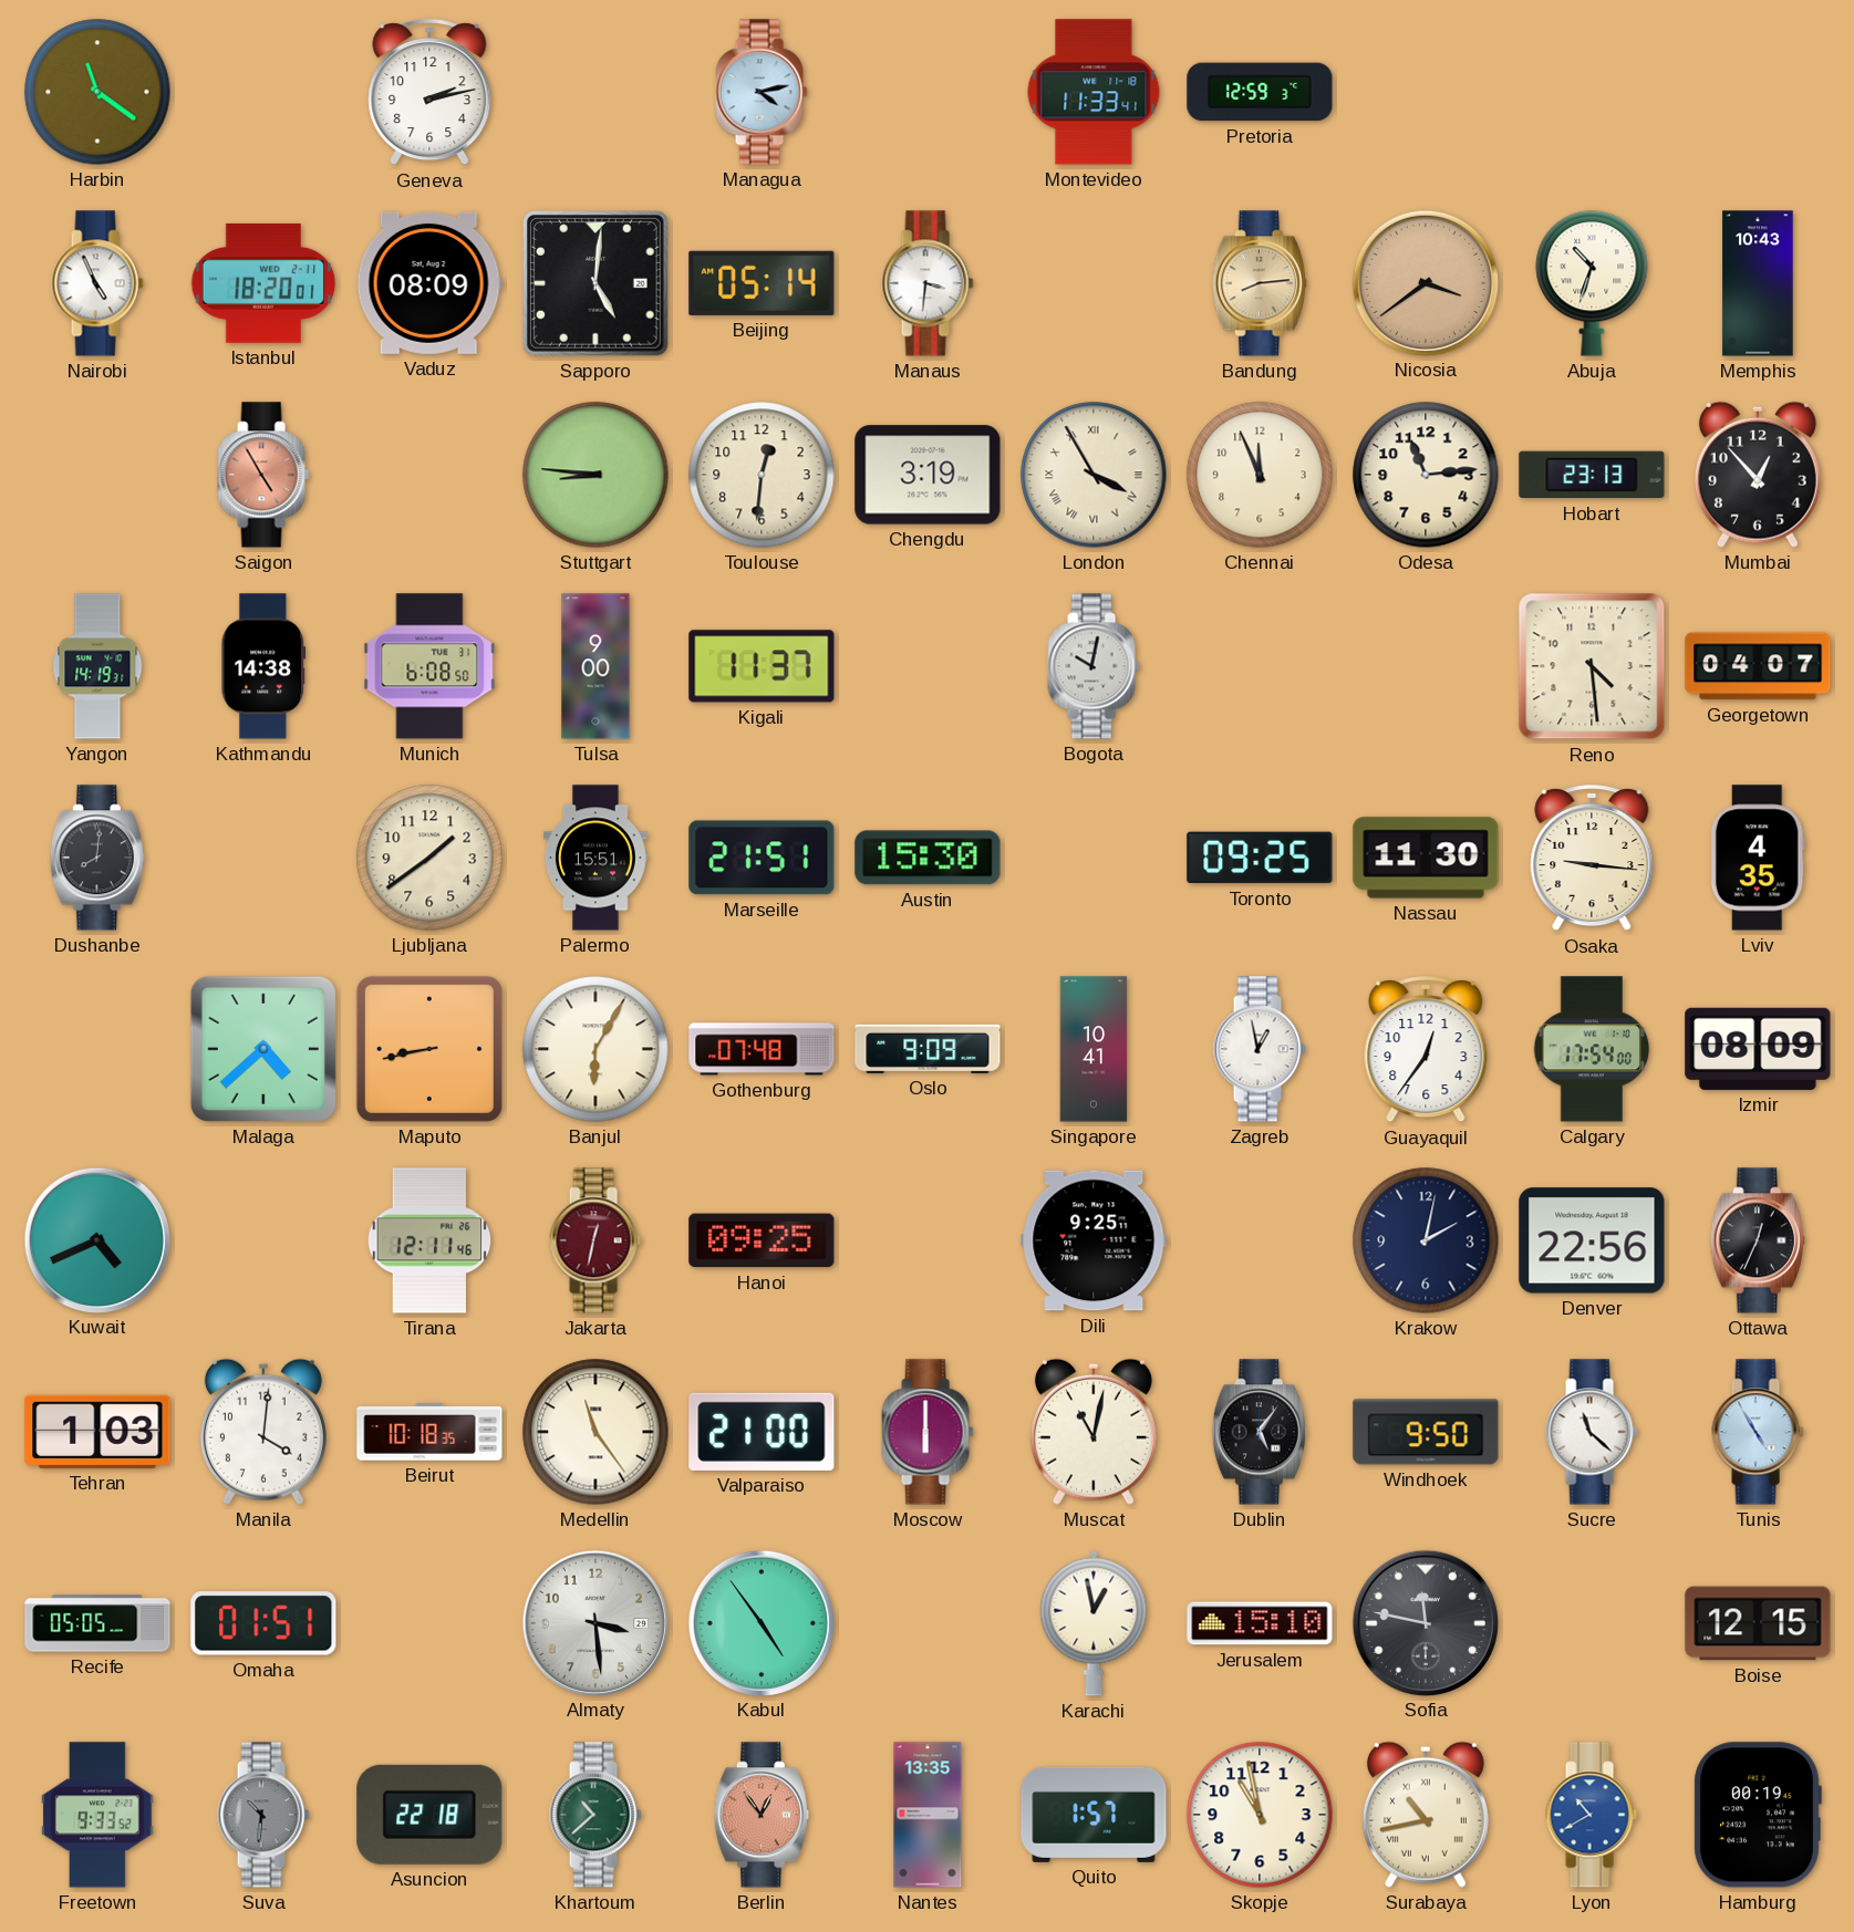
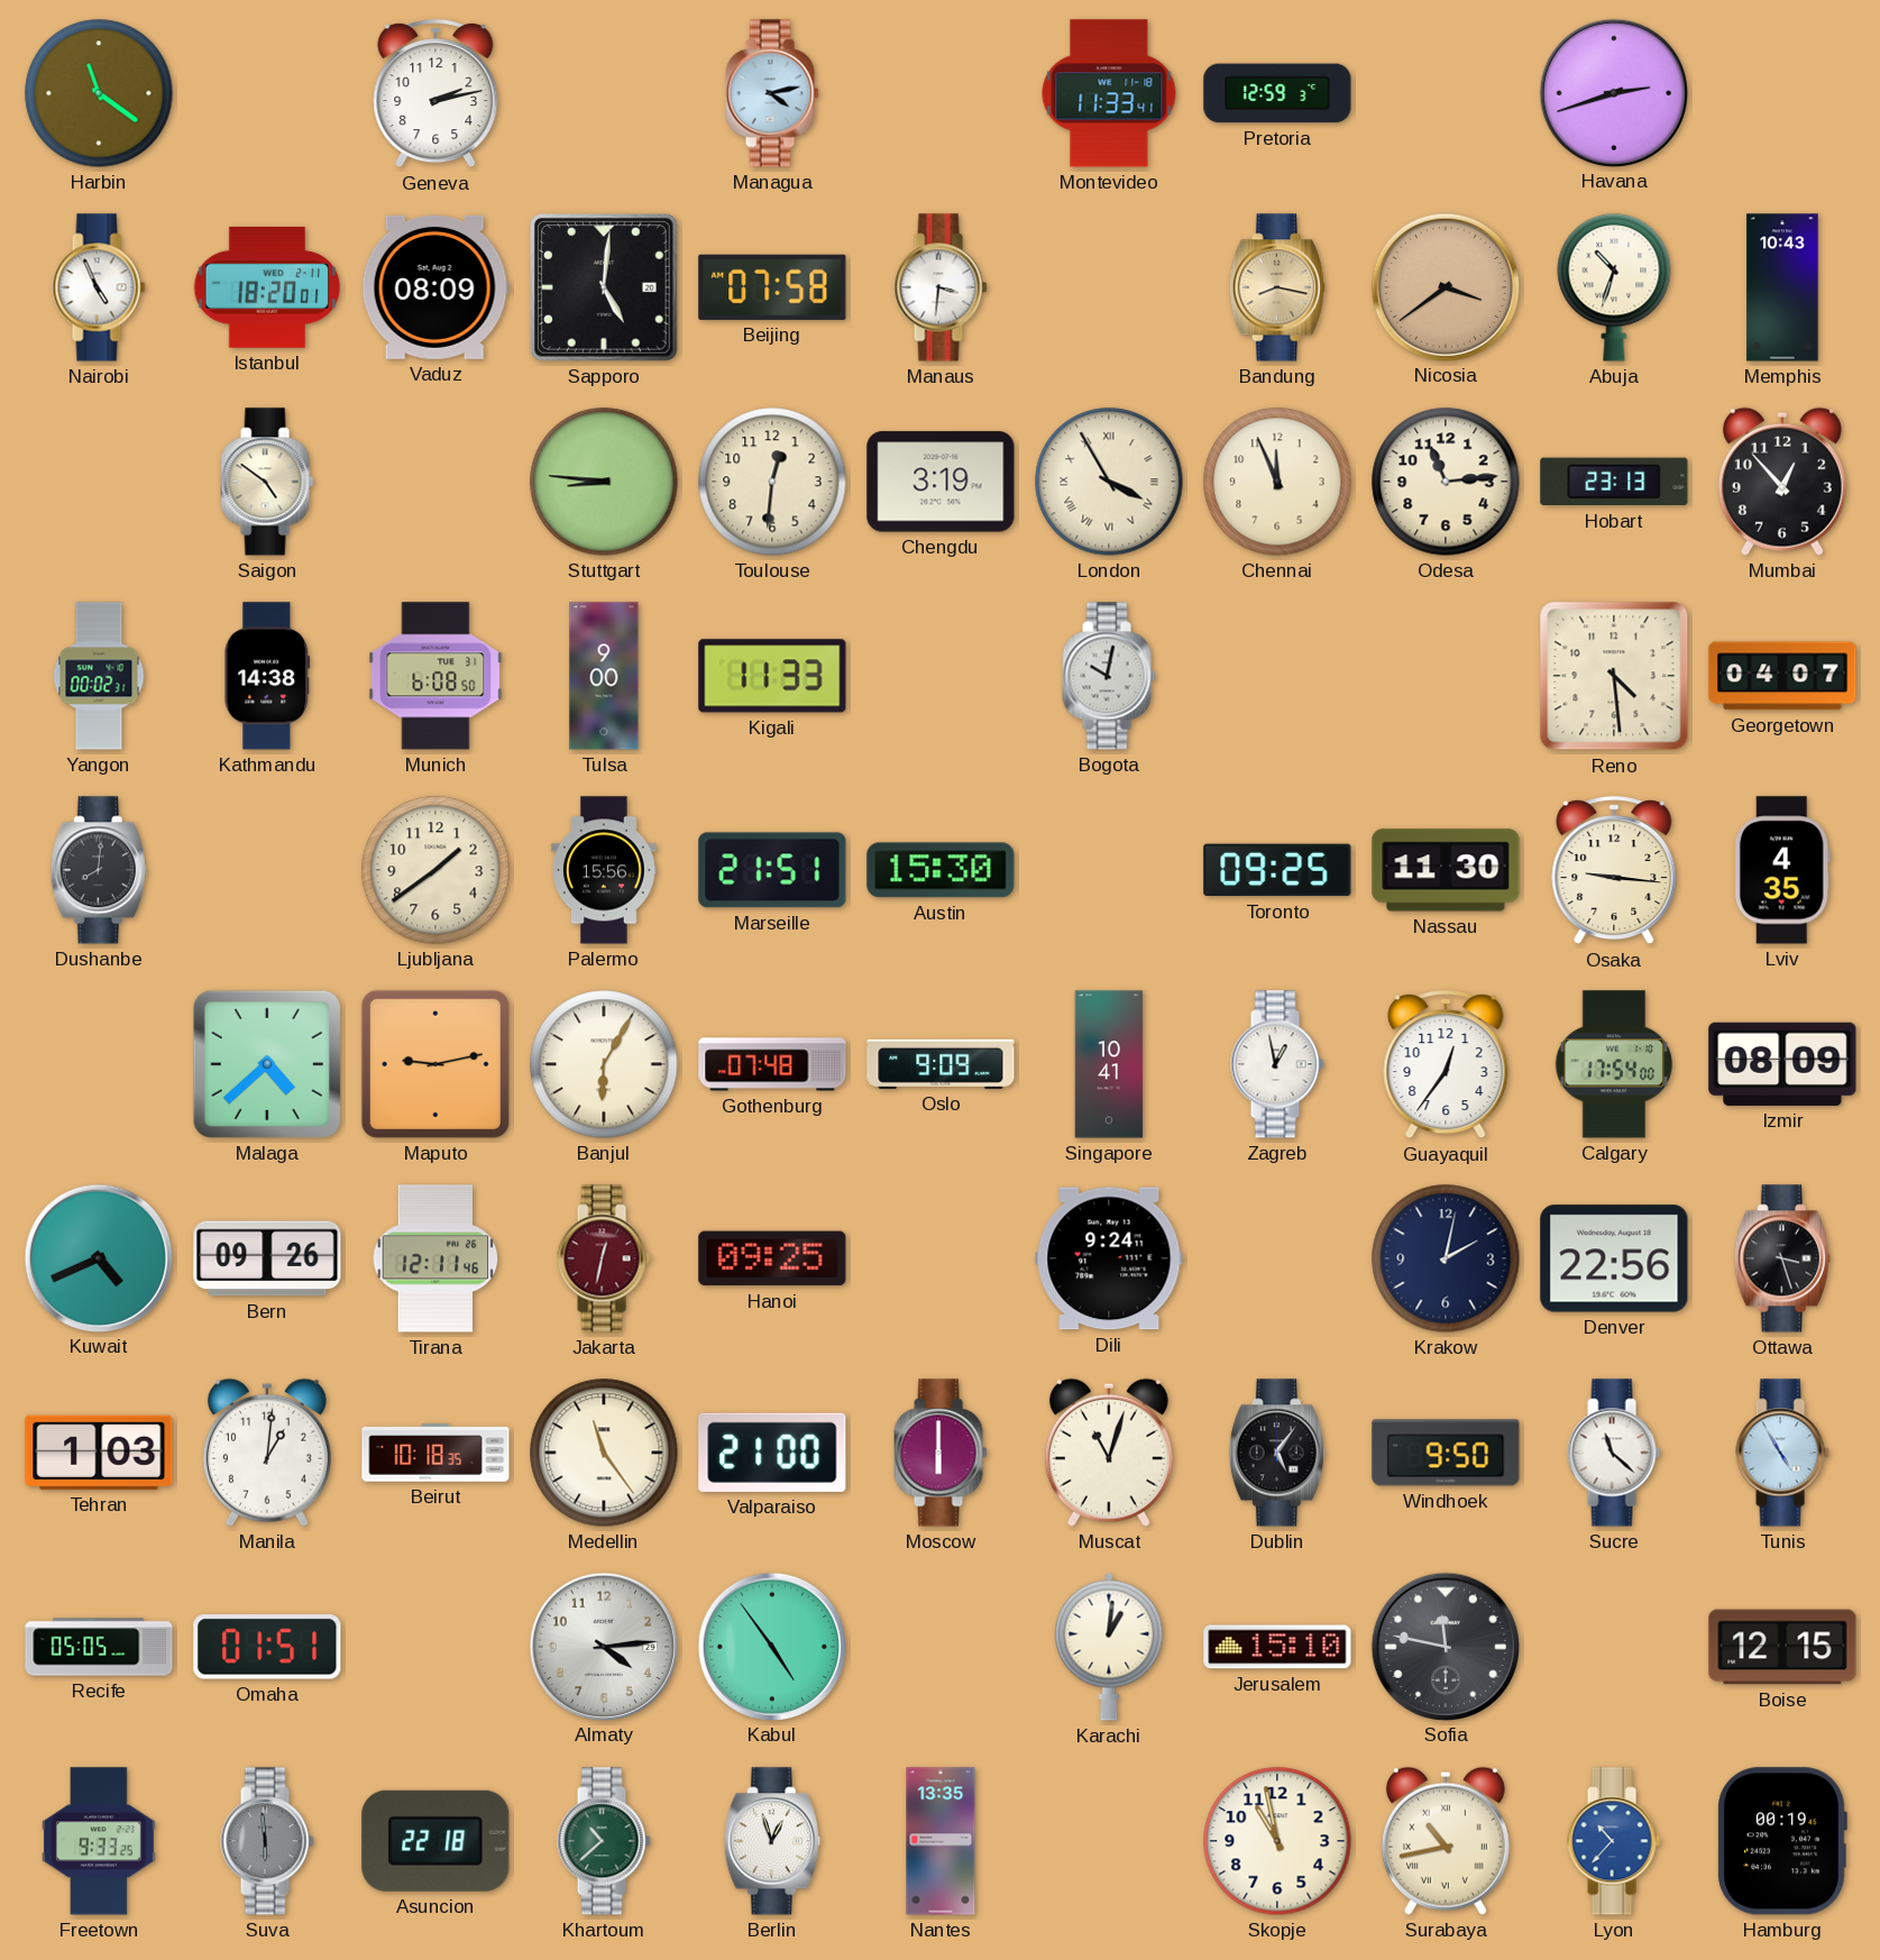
Havana: none -> 2:42
Beijing: 05:14 -> 07:58
Bandung: 8:14 -> 8:17
Saigon: 4:55 -> 4:51
Saigon dial: salmon -> cream
Yangon: 14:19 -> 00:02
Kigali: 11:37 -> 11:33
Palermo: 15:51 -> 15:56
Maputo: 8:43 -> 9:13
Bern: none -> 09:26
Dili: 9:25 -> 9:24
Ottawa: 12:34 -> 3:27
Manila: 4:01 -> 1:01
Muscat: 11:02 -> 11:03
Almaty: 3:29 -> 4:14
Karachi: 12:58 -> 1:01
Freetown: 9:33:52 -> 9:33:25
Suva: 10:31 -> 5:59
Berlin: 12:54 -> 12:57
Berlin dial: salmon -> white
Quito: 1:57 -> none
Lyon: 10:40 -> 10:37
